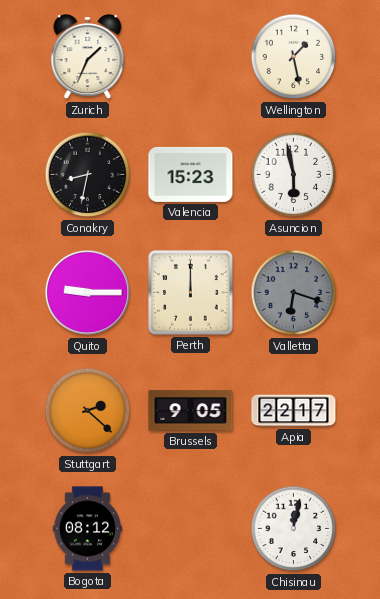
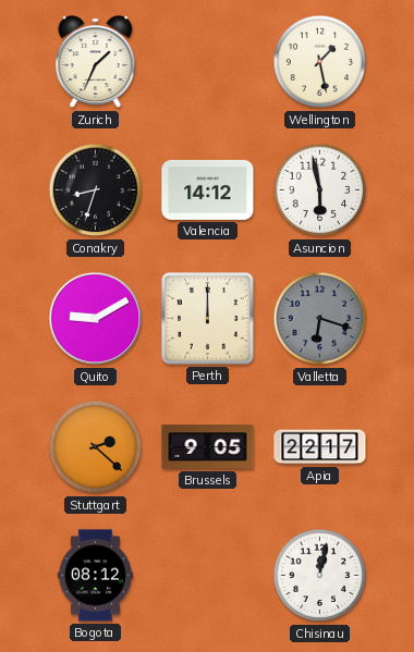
Conakry: 8:32 -> 8:33
Valencia: 15:23 -> 14:12
Quito: 9:15 -> 9:10
